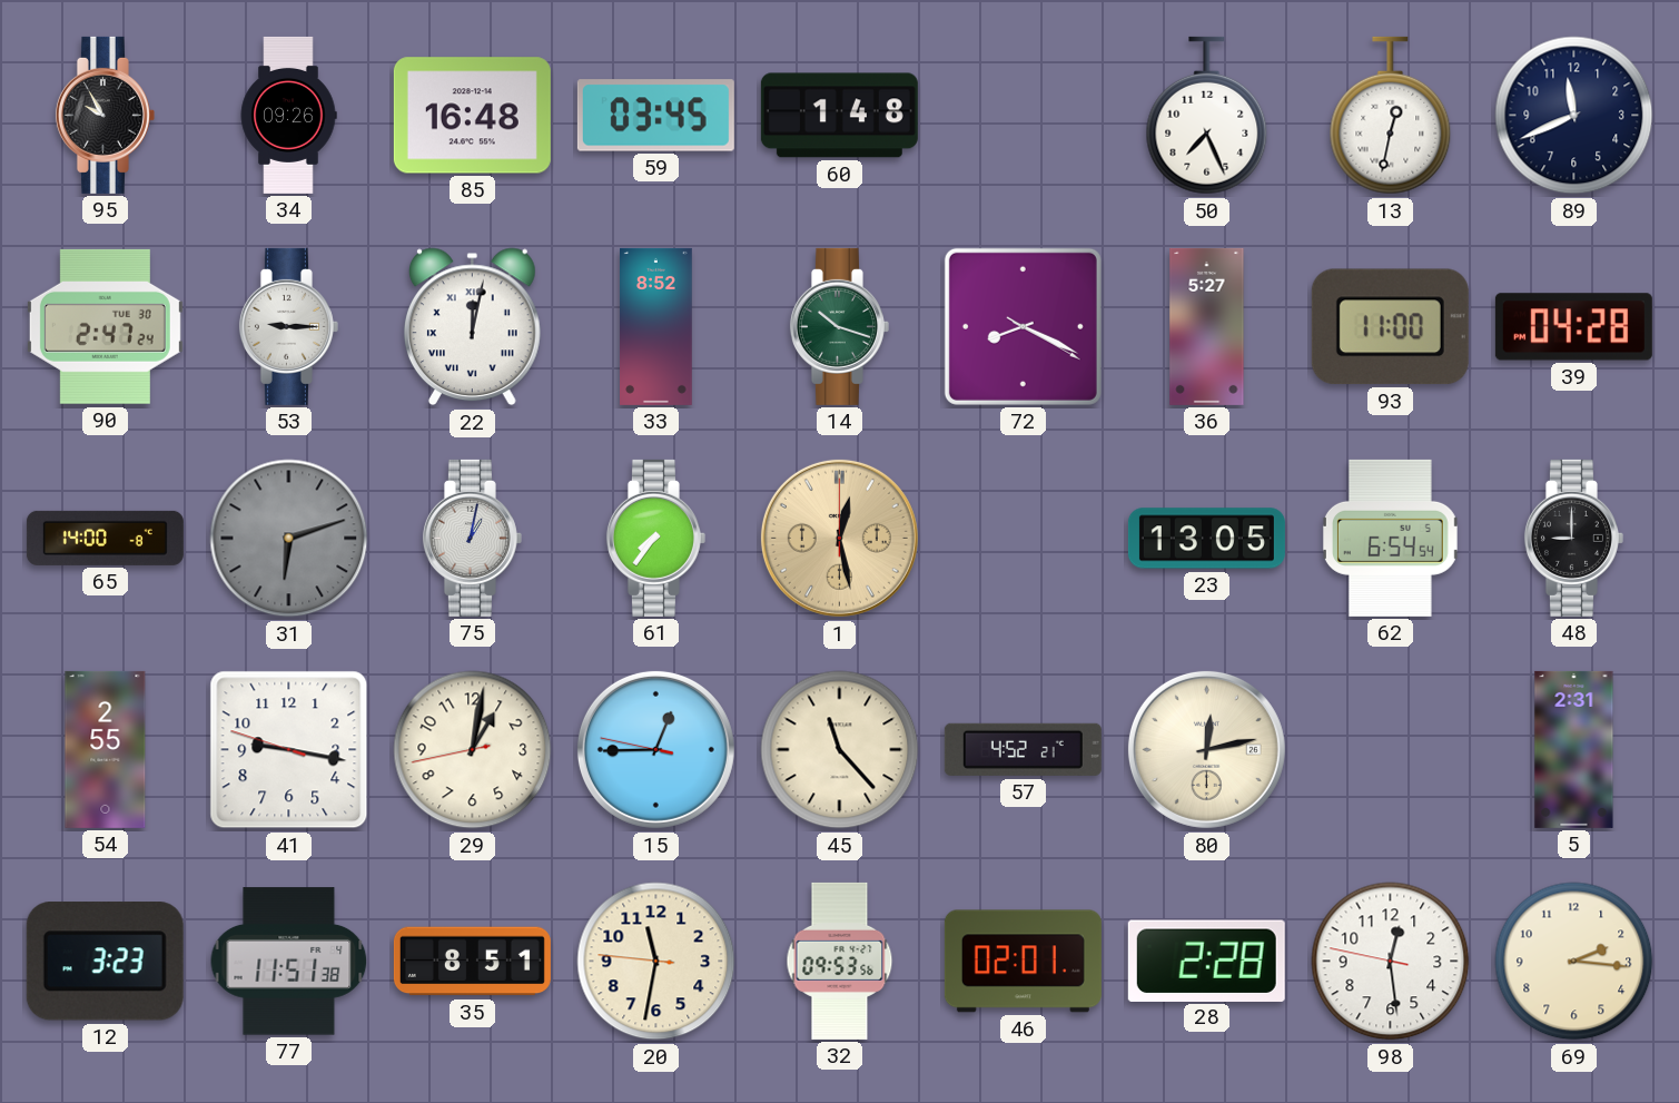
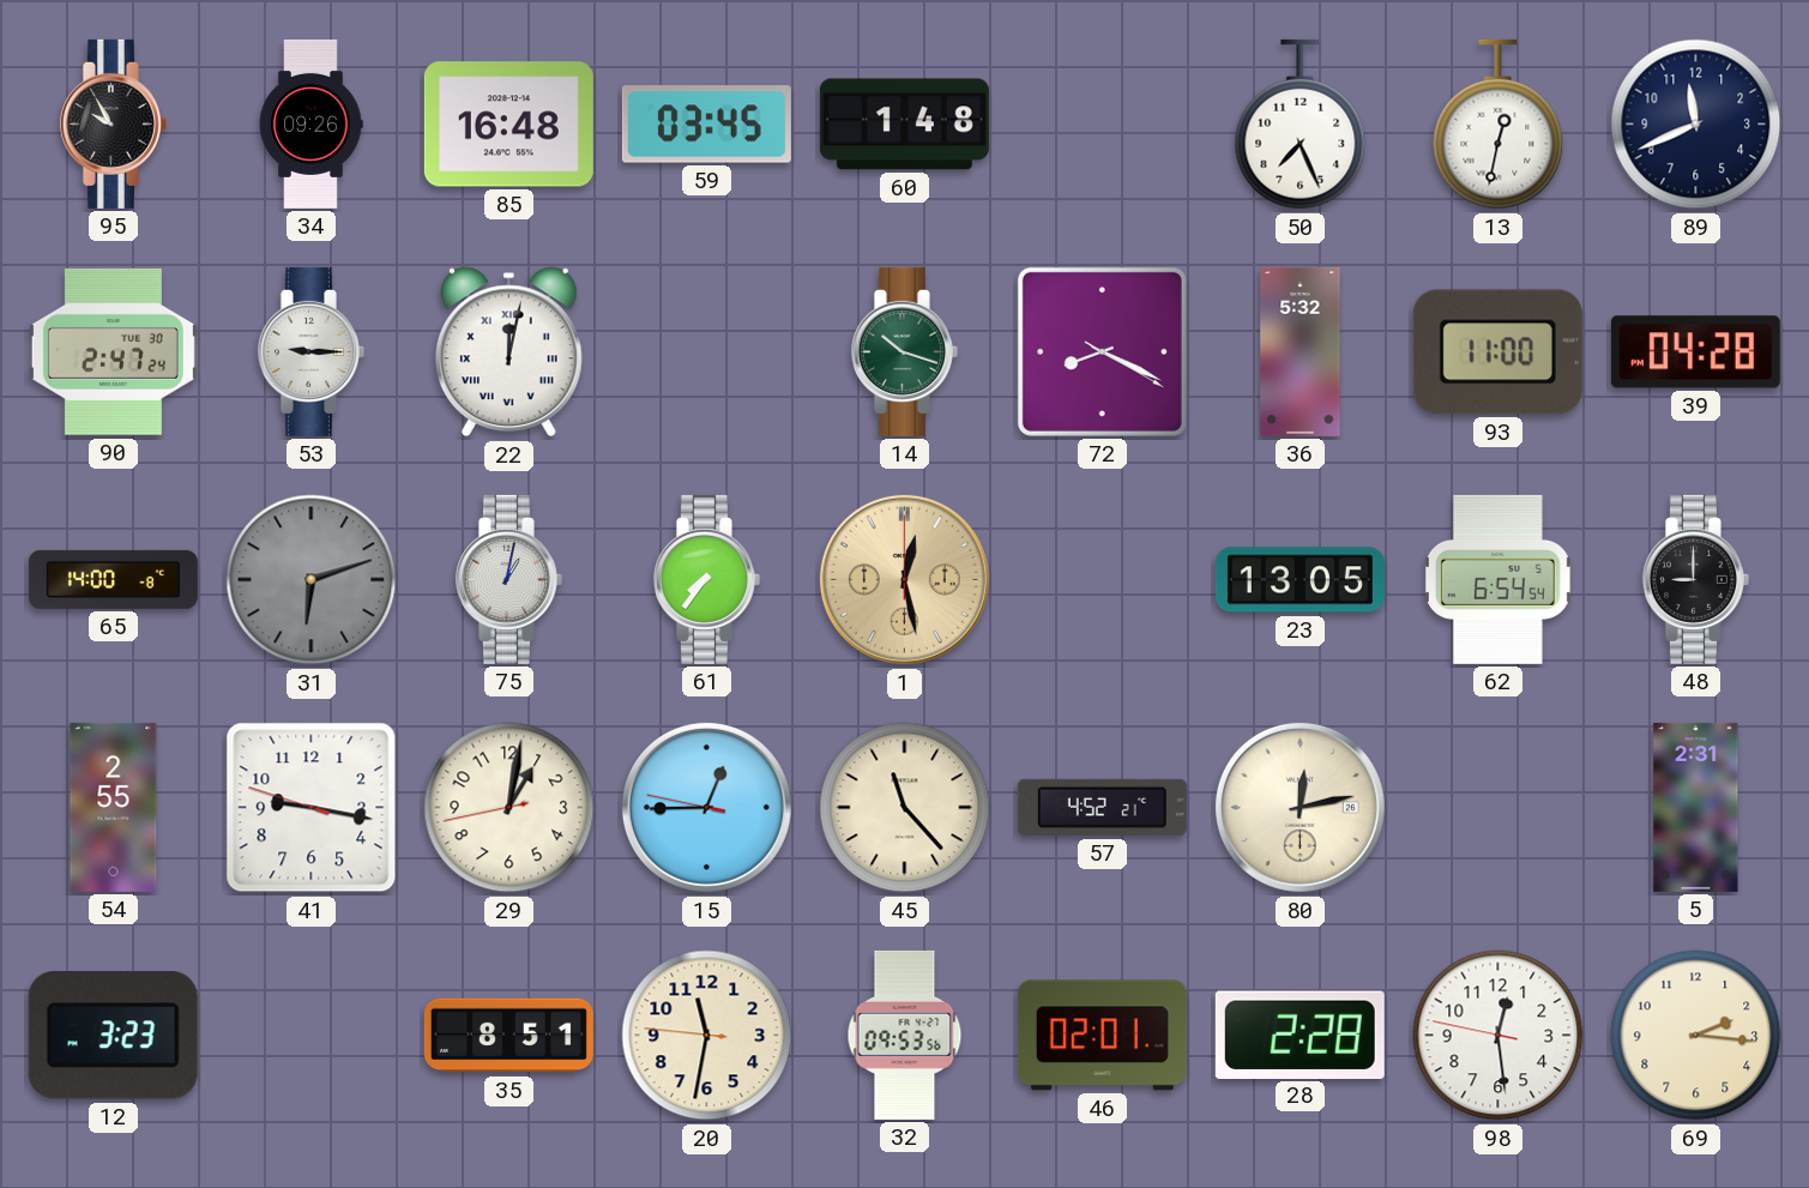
33: 8:52 -> none
36: 5:27 -> 5:32
77: 11:51 -> none
